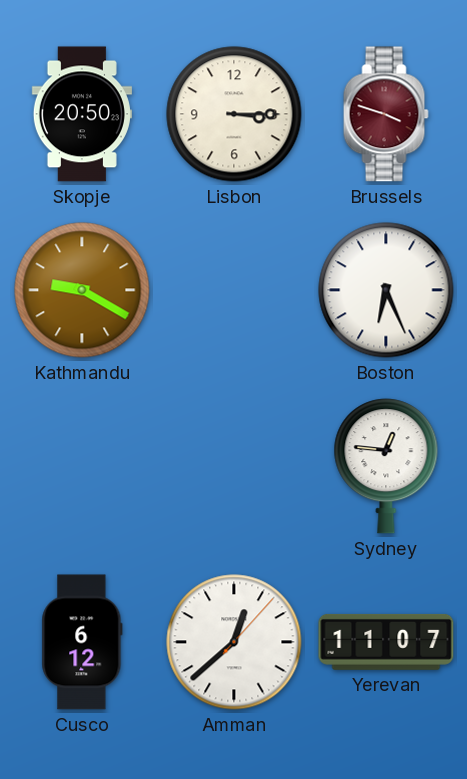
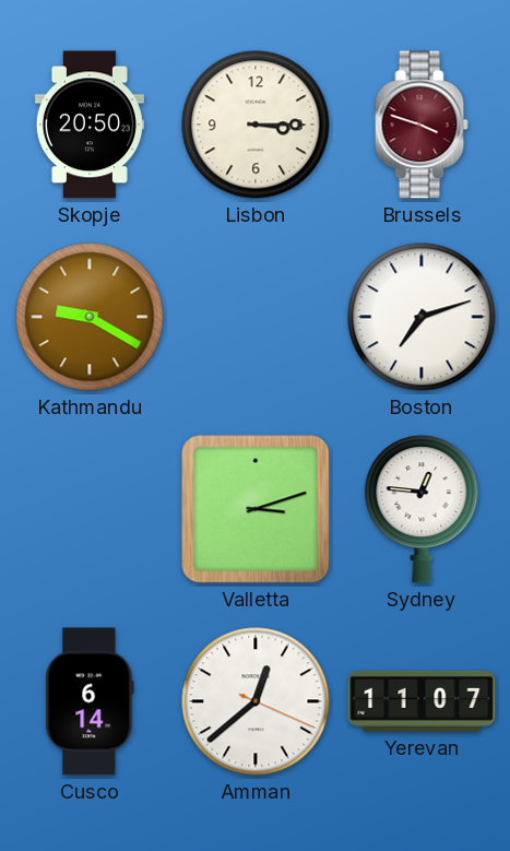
Boston: 6:26 -> 7:12
Valletta: none -> 3:12
Cusco: 6:12 -> 6:14
Amman: 12:38:07 -> 12:38:19
